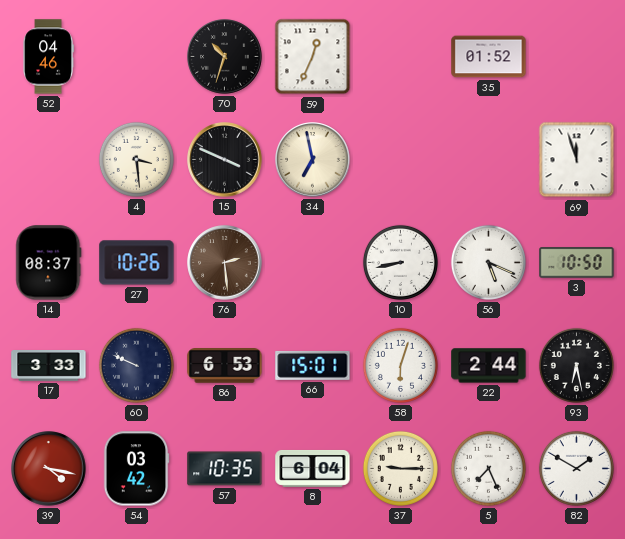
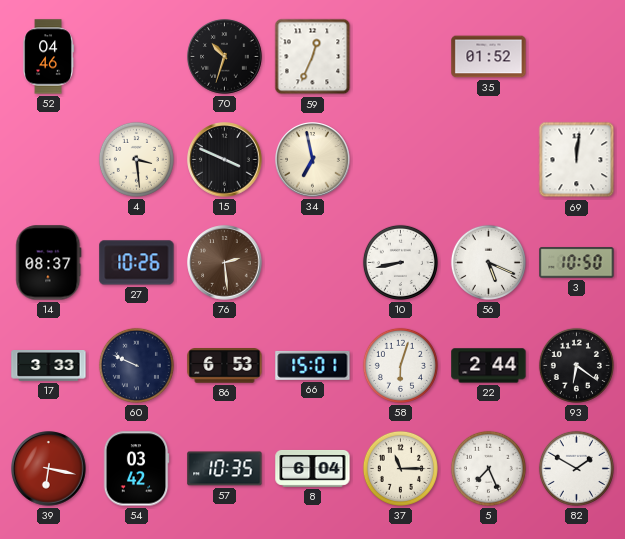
69: 11:57 -> 12:01
93: 6:28 -> 6:21
39: 4:17 -> 6:17
37: 9:15 -> 11:15
